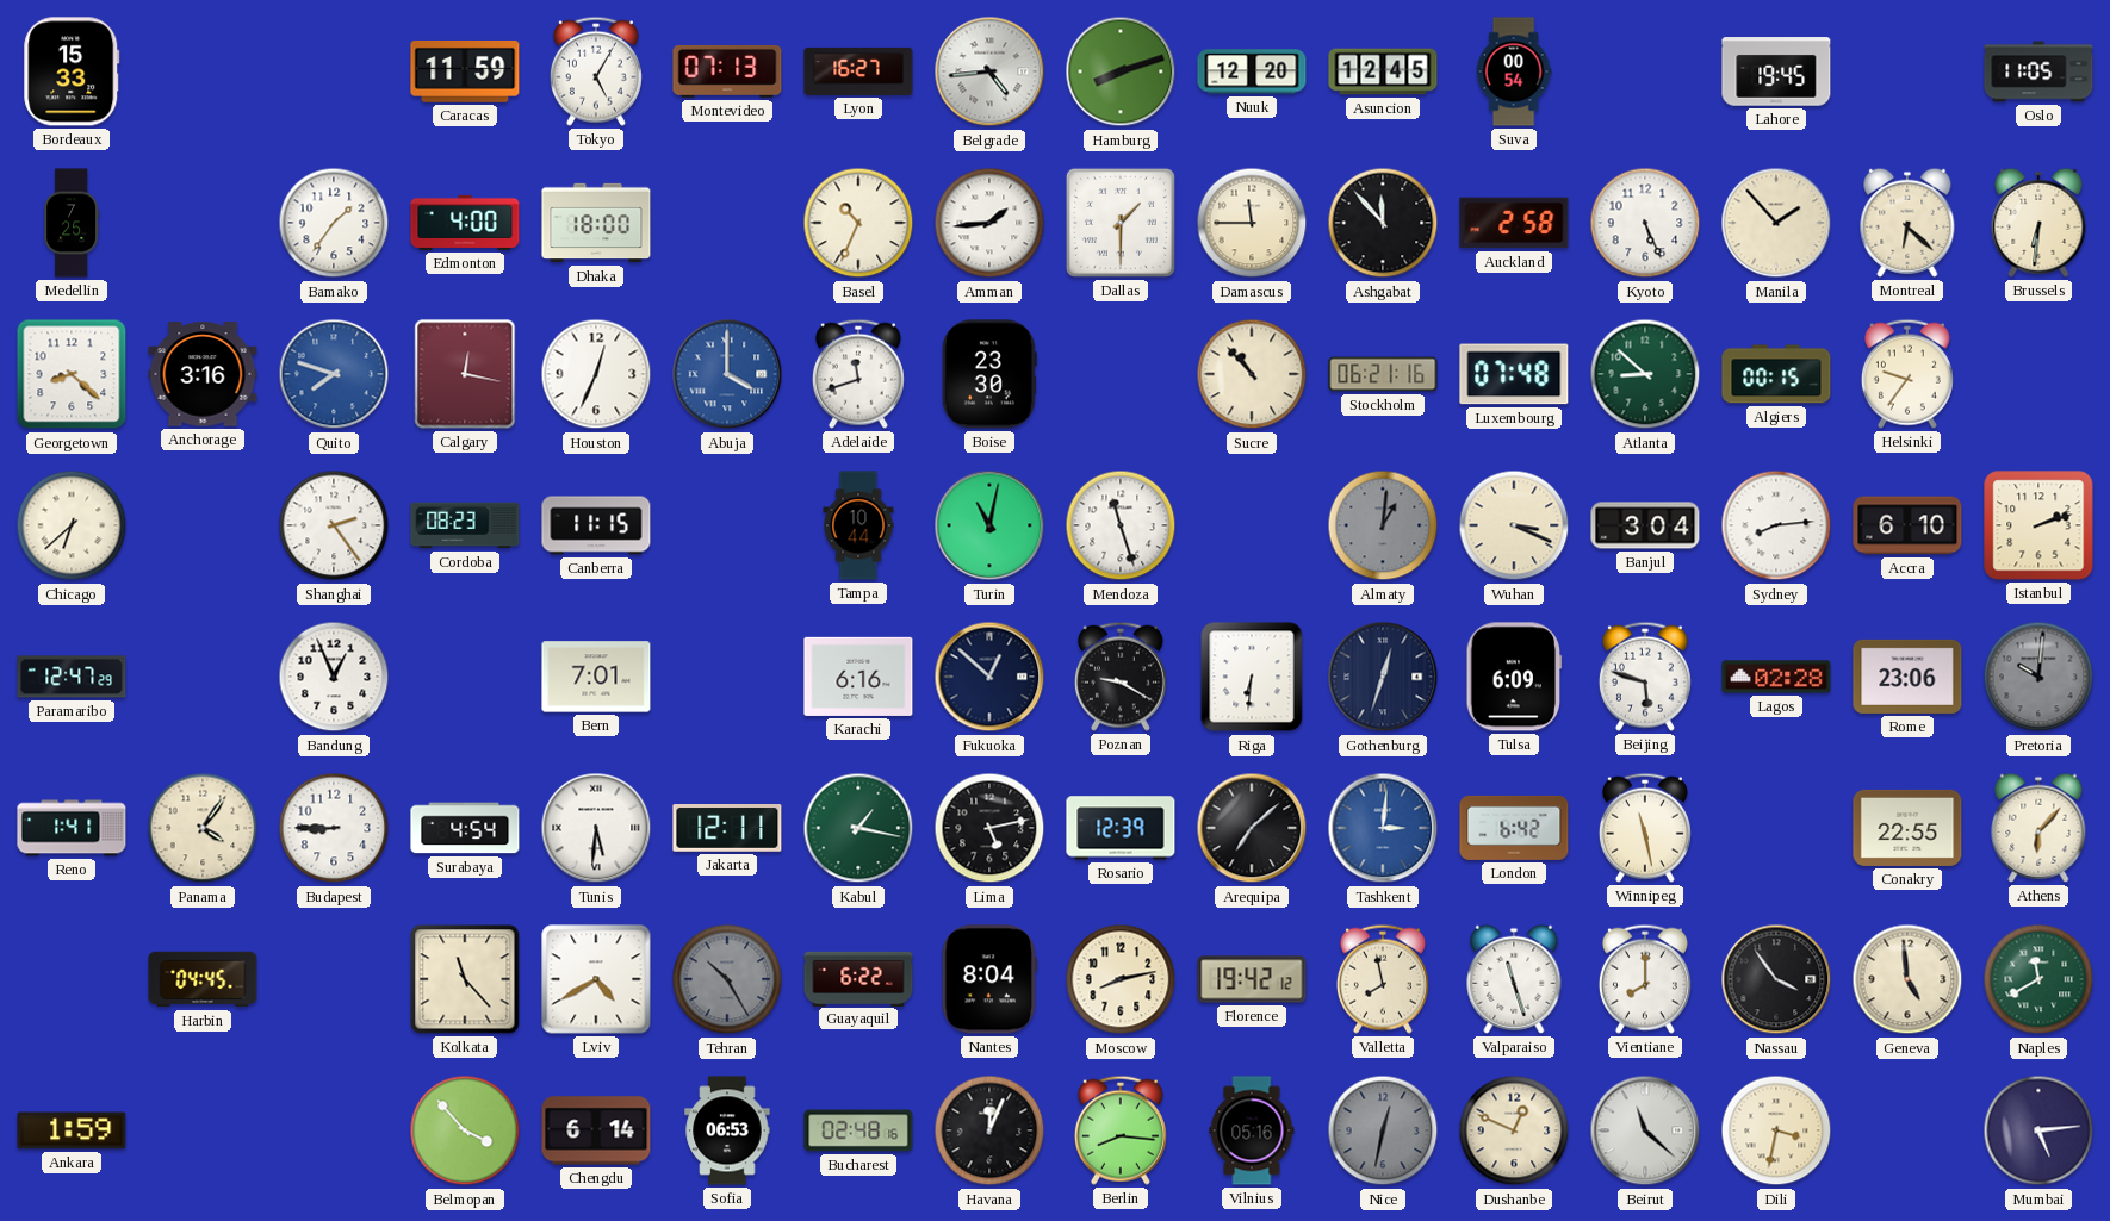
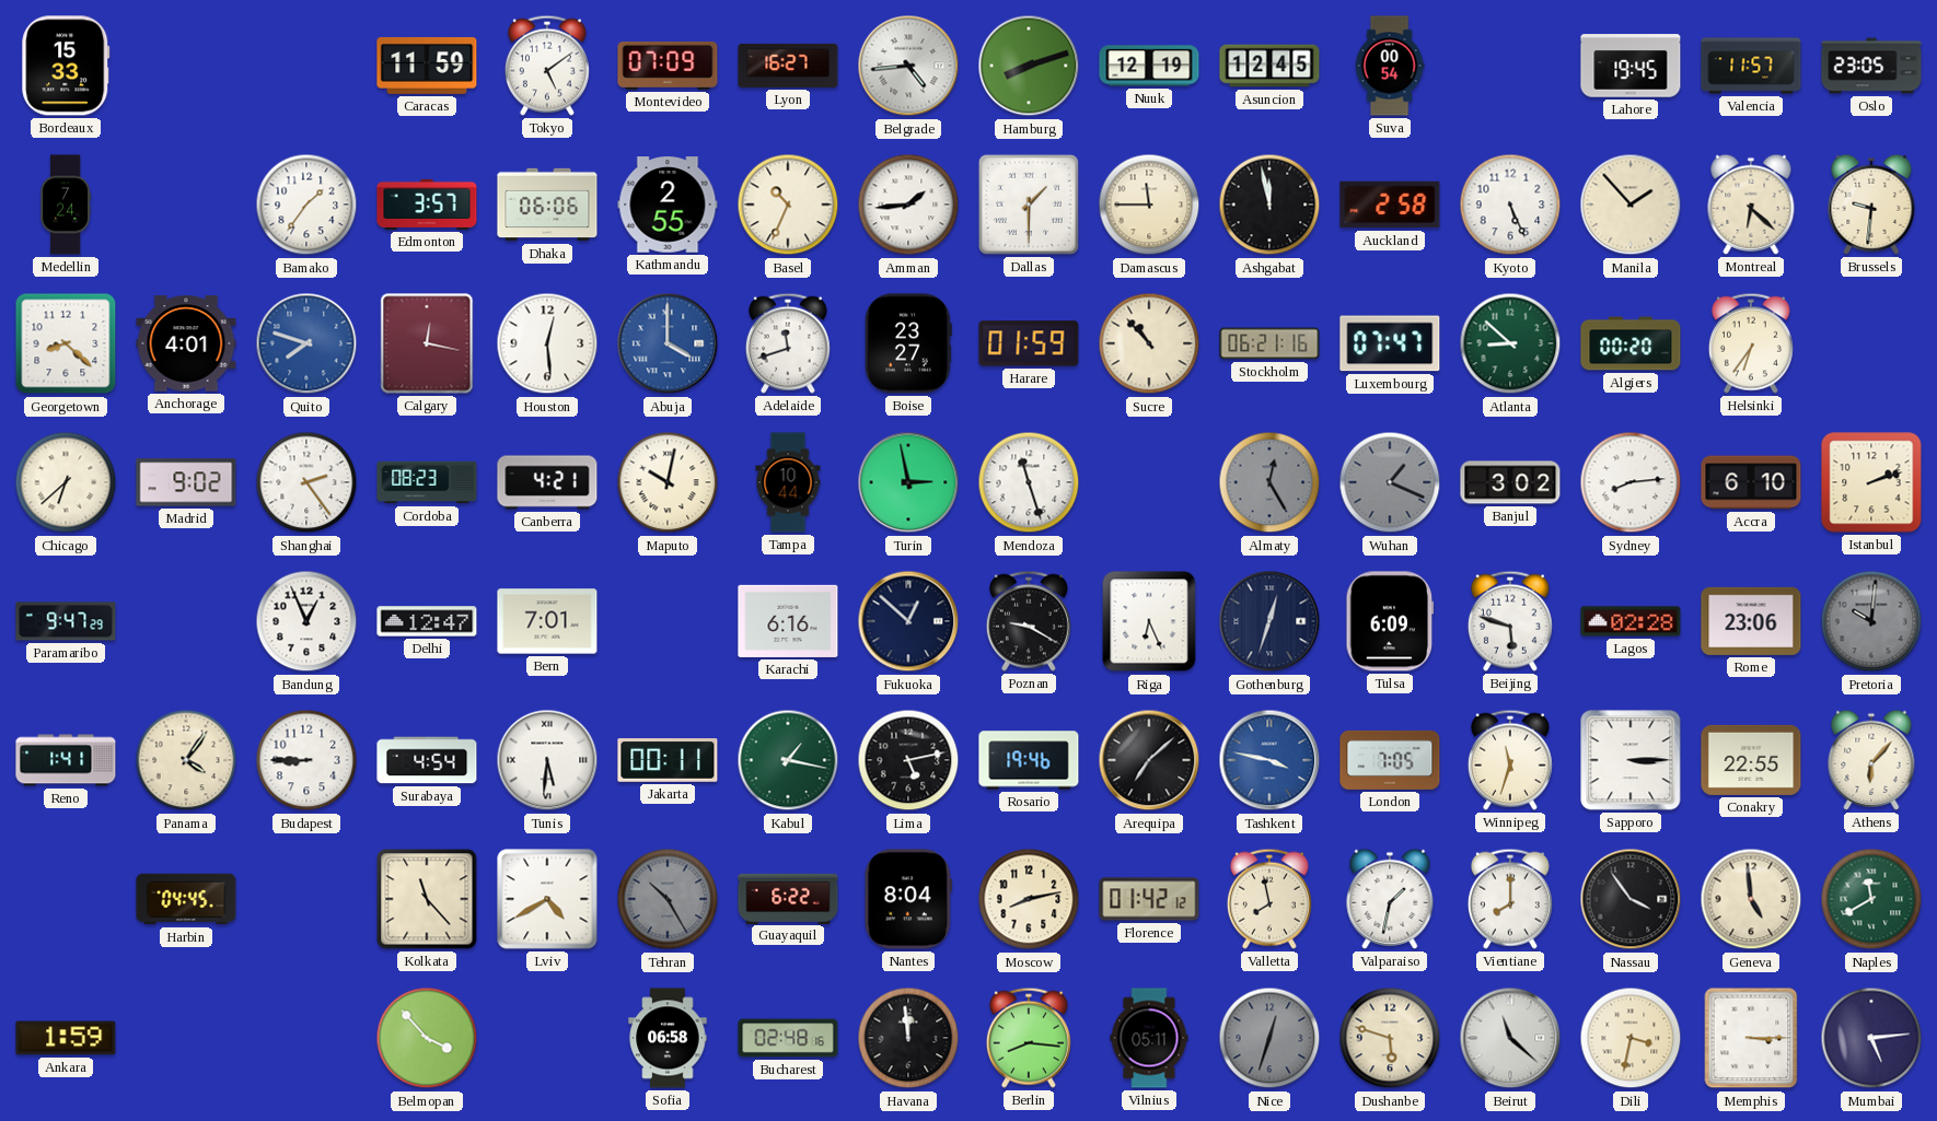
Tokyo: 5:05 -> 5:09
Montevideo: 07:13 -> 07:09
Nuuk: 12:20 -> 12:19
Valencia: none -> 11:57
Oslo: 11:05 -> 23:05
Medellin: 7:25 -> 7:24
Edmonton: 4:00 -> 3:57
Dhaka: 18:00 -> 06:06
Kathmandu: none -> 2:55
Ashgabat: 11:53 -> 11:58
Brussels: 6:31 -> 9:31
Anchorage: 3:16 -> 4:01
Houston: 12:34 -> 12:29
Boise: 23:30 -> 23:27
Harare: none -> 01:59
Luxembourg: 07:48 -> 07:47
Algiers: 00:15 -> 00:20
Helsinki: 9:36 -> 6:36
Madrid: none -> 9:02
Canberra: 11:15 -> 4:21
Maputo: none -> 10:02
Turin: 11:02 -> 2:58
Almaty: 1:01 -> 12:25
Wuhan: 3:19 -> 1:19
Wuhan dial: cream -> grey
Banjul: 3:04 -> 3:02
Paramaribo: 12:47 -> 9:47
Delhi: none -> 12:47
Riga: 6:31 -> 6:26
Jakarta: 12:11 -> 00:11
Rosario: 12:39 -> 19:46
Tashkent: 3:01 -> 3:47
London: 6:42 -> 7:05
Winnipeg: 11:28 -> 11:33
Sapporo: none -> 3:15
Florence: 19:42 -> 01:42
Valparaiso: 11:27 -> 1:32
Chengdu: 6:14 -> none
Sofia: 06:53 -> 06:58
Havana: 12:04 -> 11:59
Vilnius: 05:16 -> 05:11
Nice: 12:32 -> 12:33
Dushanbe: 12:49 -> 5:48
Memphis: none -> 3:15
